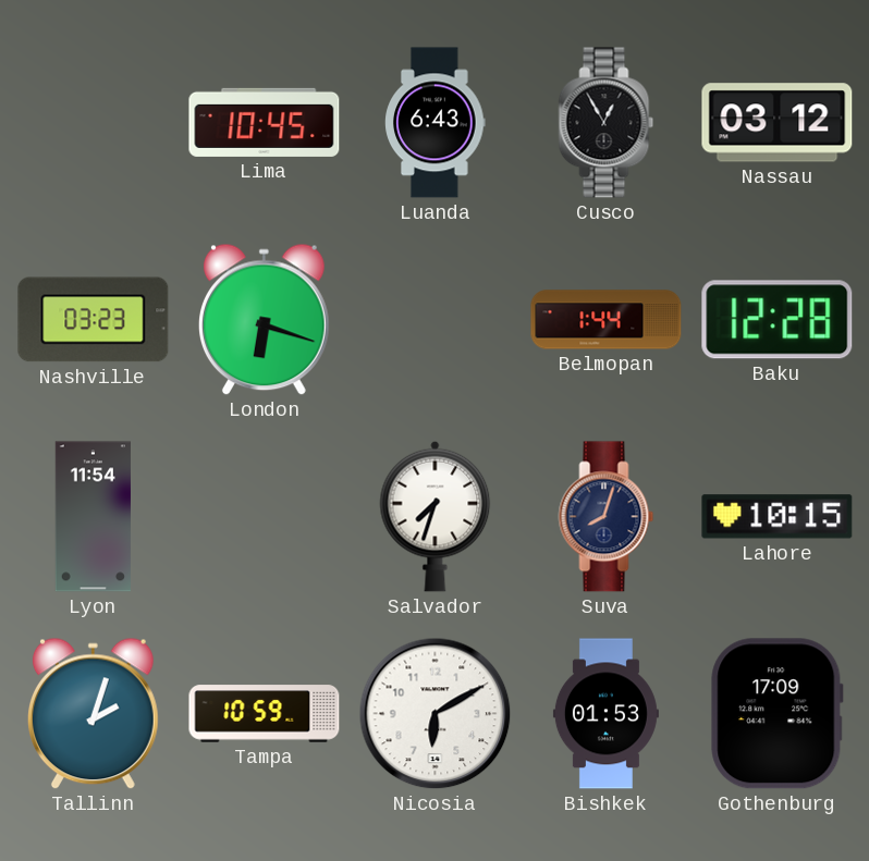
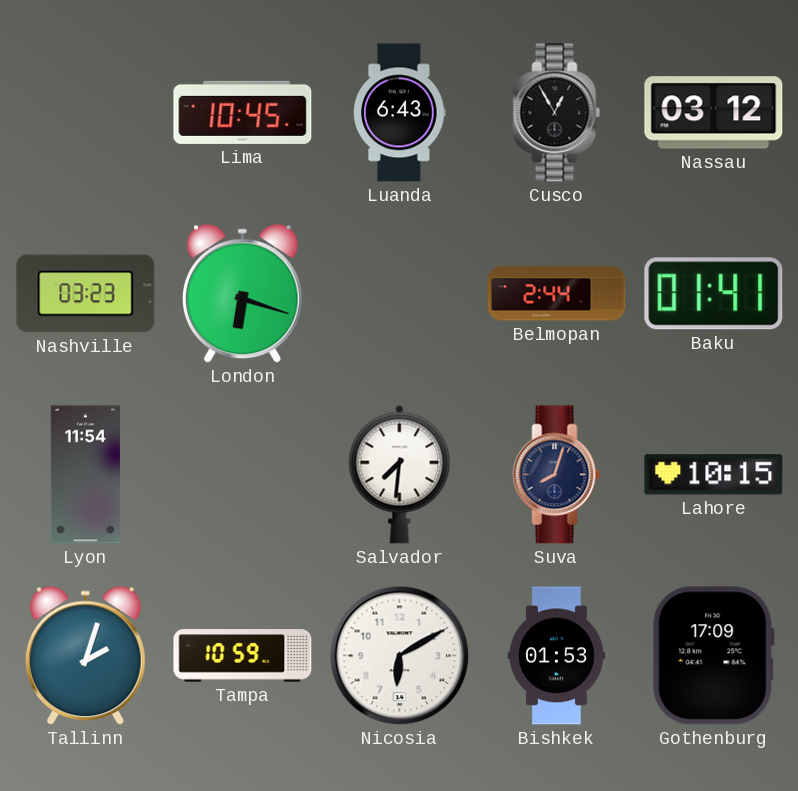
Belmopan: 1:44 -> 2:44
Baku: 12:28 -> 01:41
Salvador: 7:33 -> 7:31
